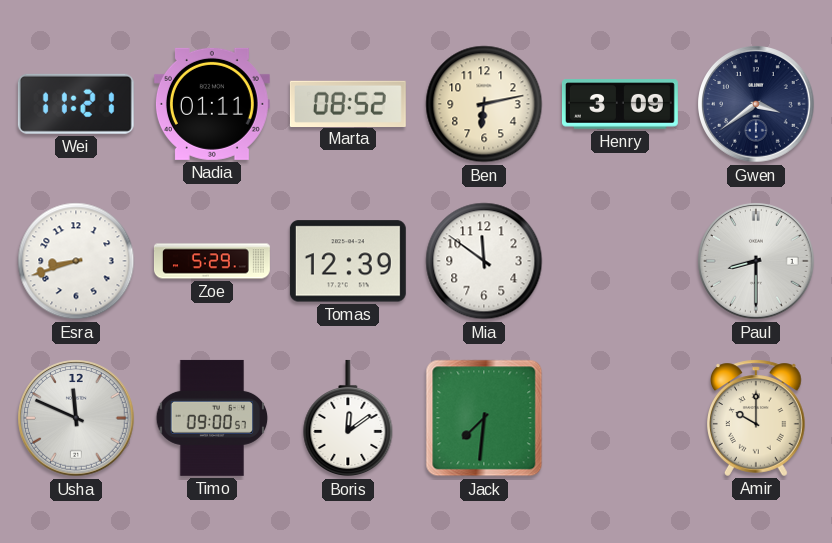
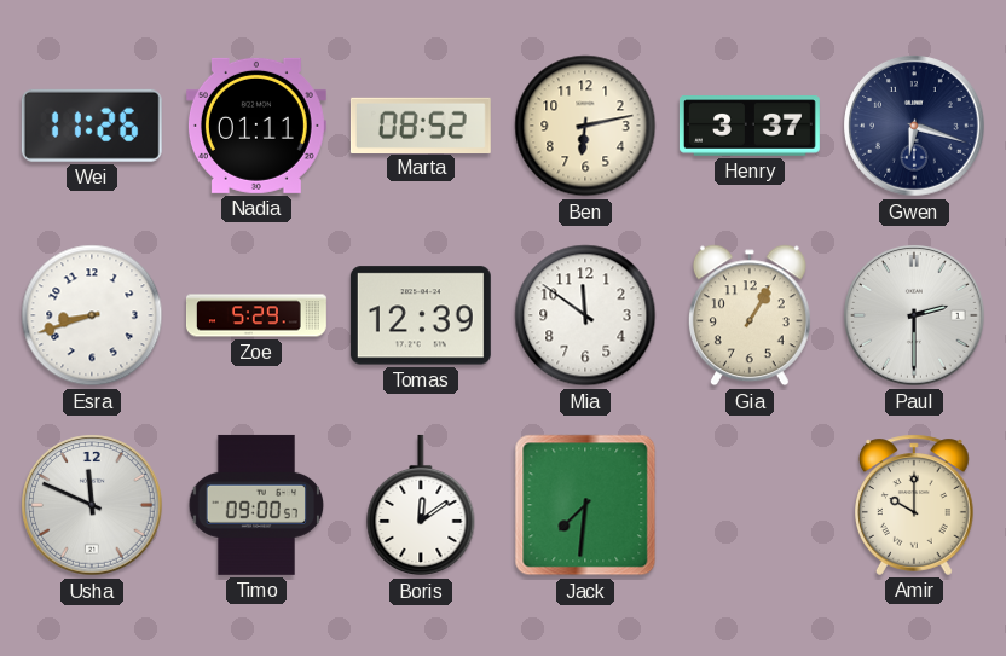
Wei: 11:21 -> 11:26
Henry: 3:09 -> 3:37
Gwen: 3:39 -> 6:18
Gia: none -> 1:05
Paul: 8:30 -> 2:30
